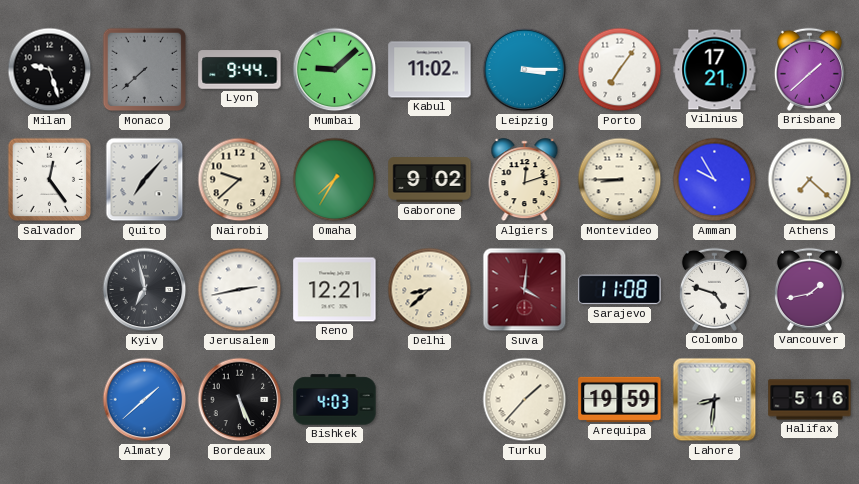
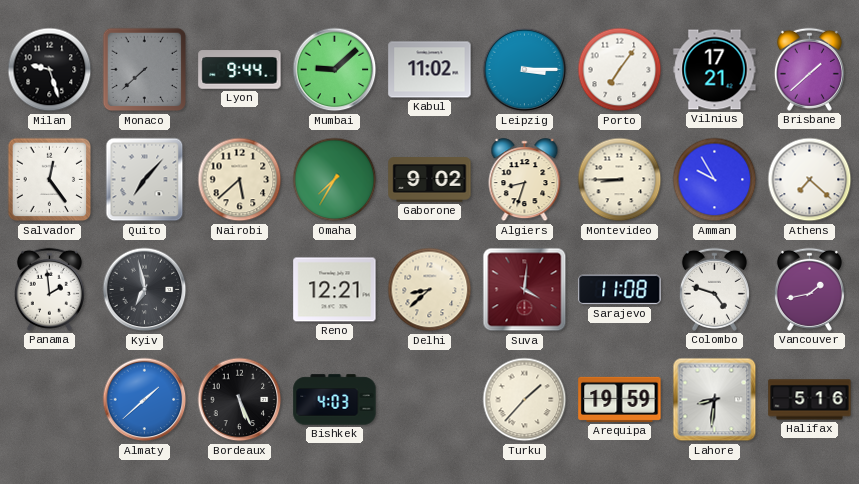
Nairobi: 9:38 -> 5:38
Algiers: 12:12 -> 8:33
Panama: none -> 1:59
Jerusalem: 2:43 -> none
